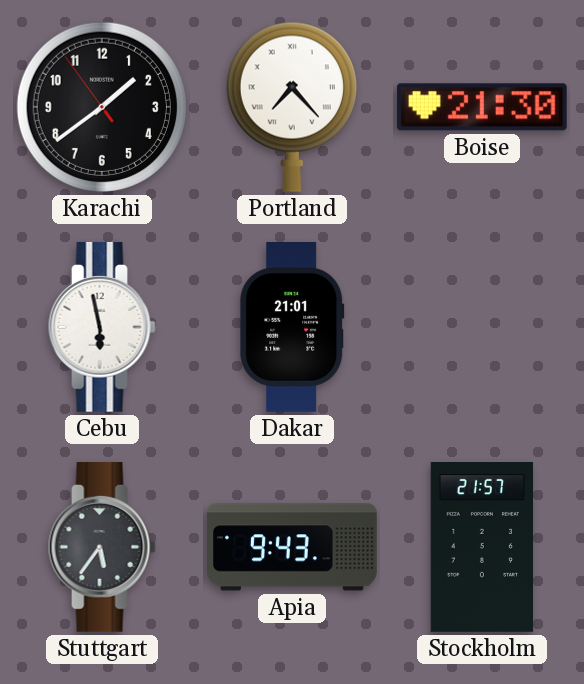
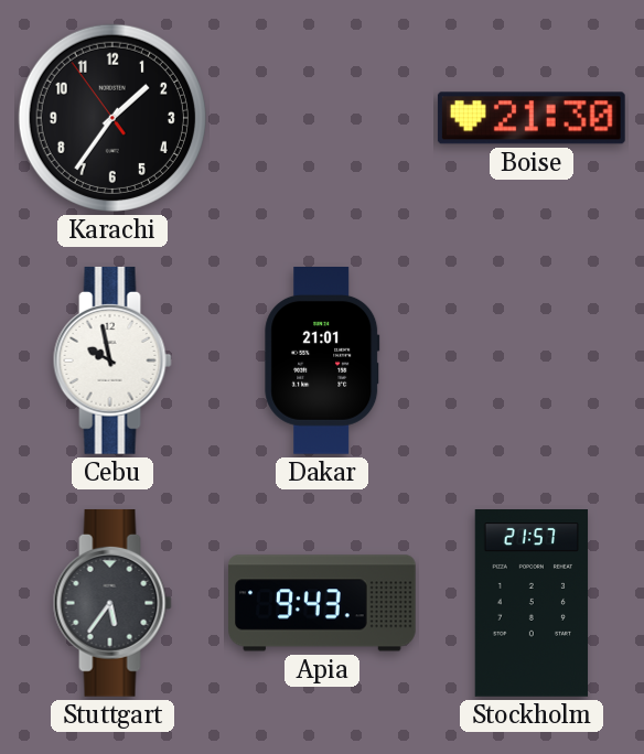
Karachi: 1:38 -> 1:35
Portland: 7:23 -> none
Cebu: 5:58 -> 9:58
